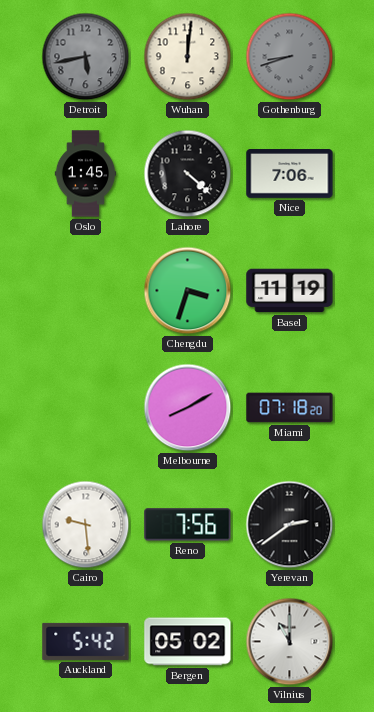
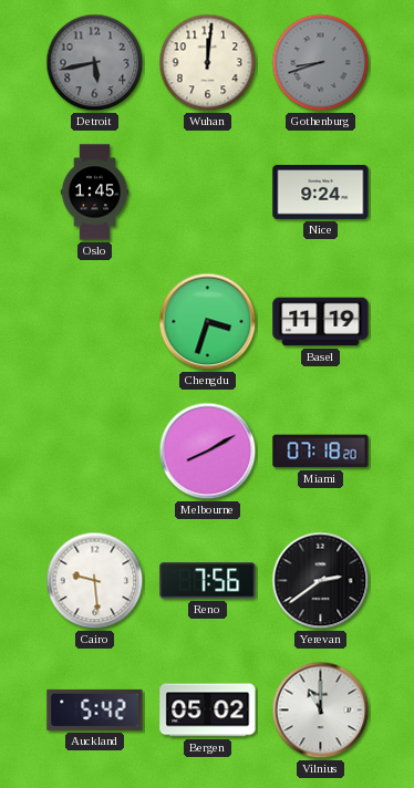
Lahore: 4:22 -> none
Nice: 7:06 -> 9:24
